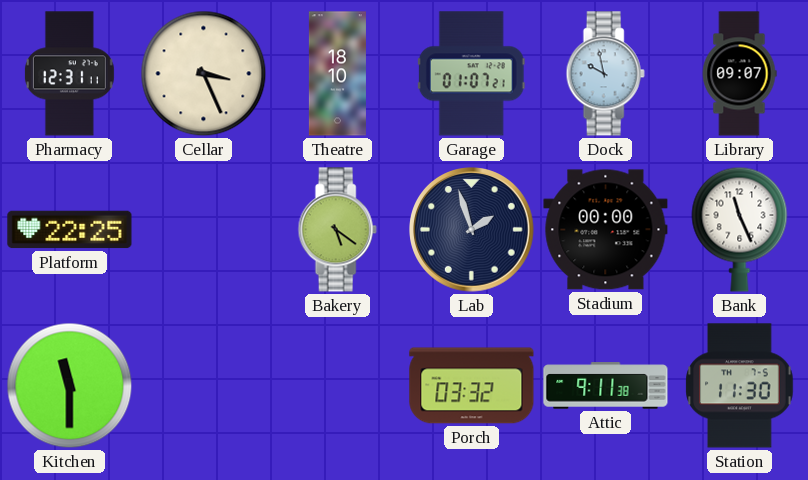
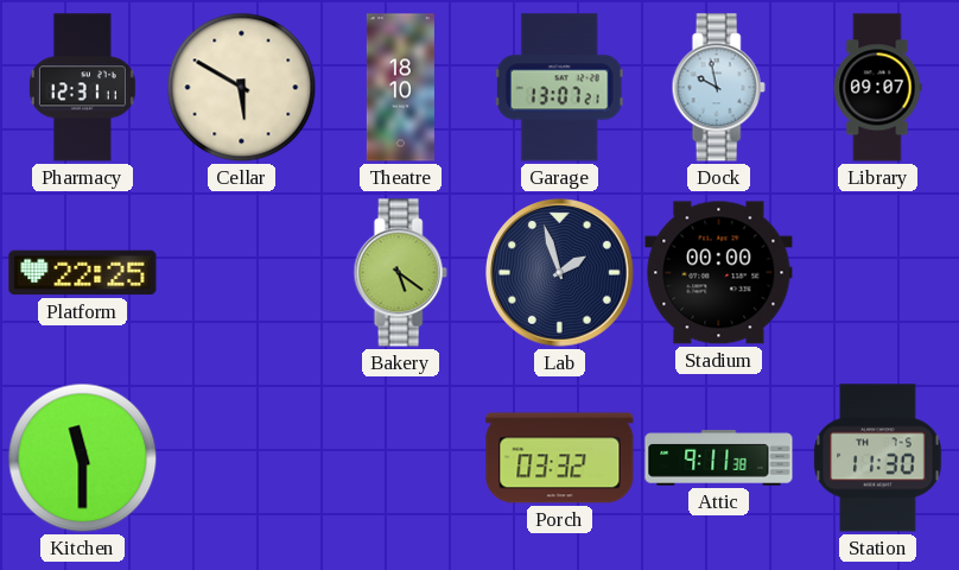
Cellar: 3:26 -> 5:50
Garage: 01:07 -> 13:07
Bank: 11:26 -> none
